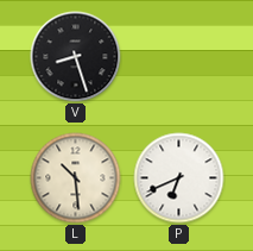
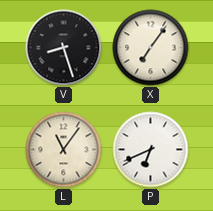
X: none -> 7:06
L: 10:29 -> 11:06
